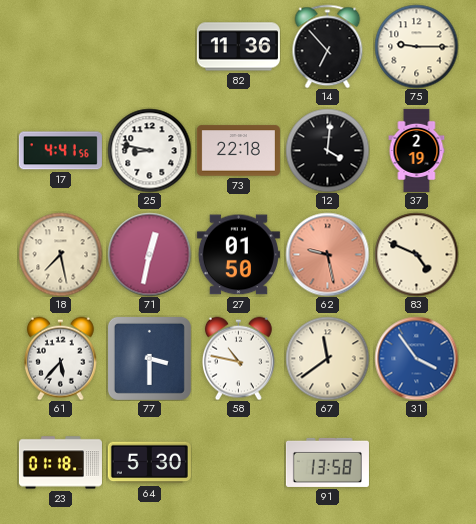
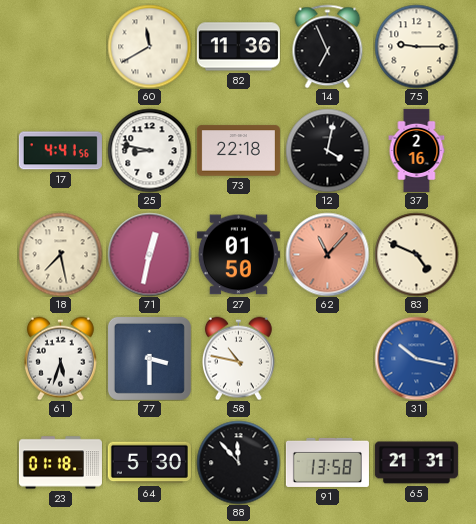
60: none -> 11:40
14: 6:53 -> 6:56
12: 4:01 -> 4:02
37: 2:19 -> 2:16
62: 9:28 -> 11:07
61: 5:37 -> 5:33
67: 11:39 -> none
31: 3:54 -> 10:17
88: none -> 11:53
65: none -> 21:31
